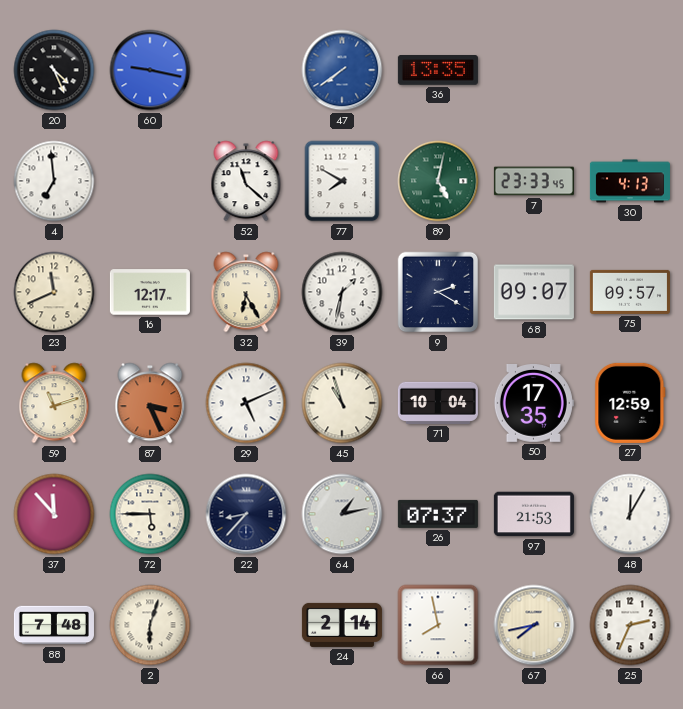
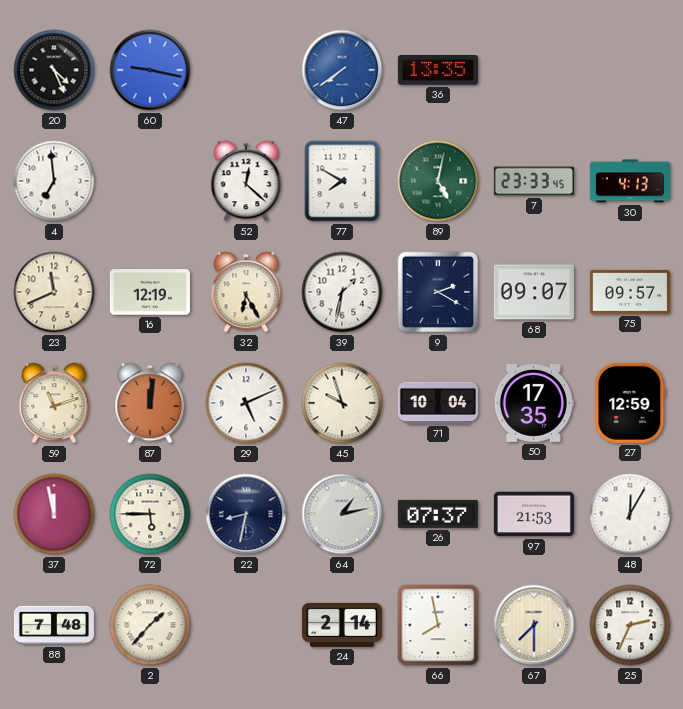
52: 11:22 -> 12:22
16: 12:17 -> 12:19
87: 3:26 -> 12:01
45: 10:57 -> 9:57
37: 11:53 -> 11:58
22: 8:37 -> 8:32
2: 6:03 -> 1:37
67: 7:43 -> 7:30
